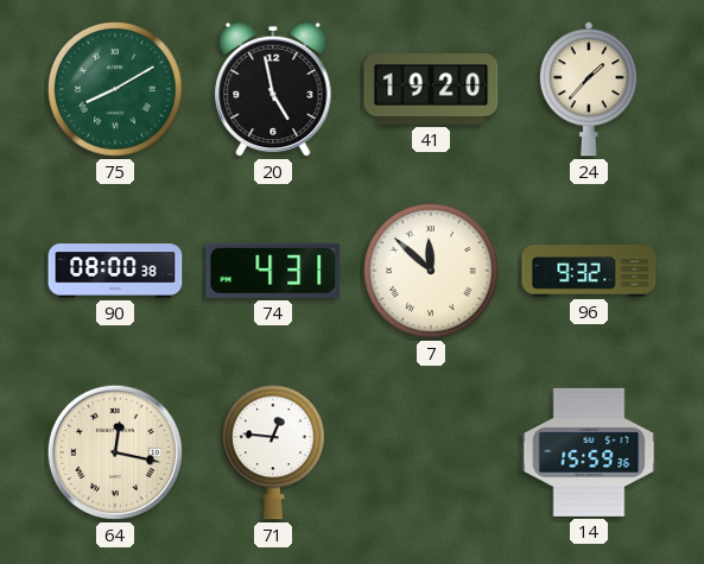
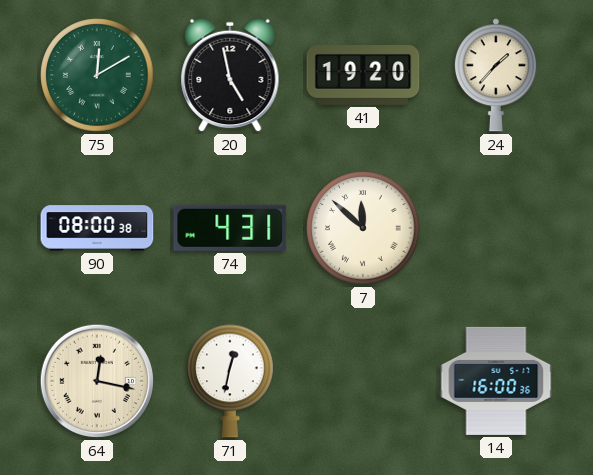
75: 8:10 -> 12:10
96: 9:32 -> none
71: 12:46 -> 12:32
14: 15:59 -> 16:00
